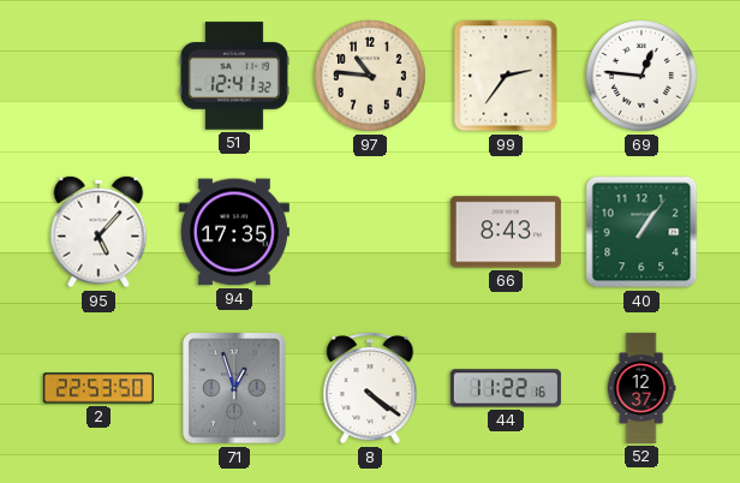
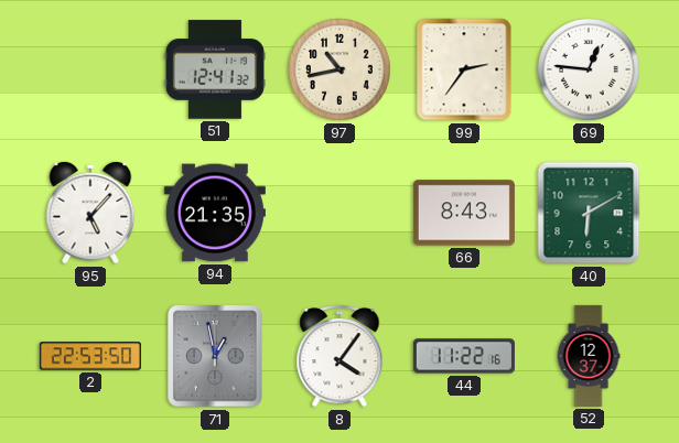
97: 10:46 -> 10:43
94: 17:35 -> 21:35
40: 1:06 -> 6:10
71: 12:57 -> 12:58
8: 4:21 -> 4:06
